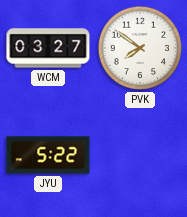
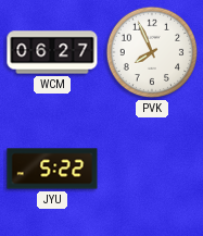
WCM: 03:27 -> 06:27
PVK: 7:51 -> 7:56
